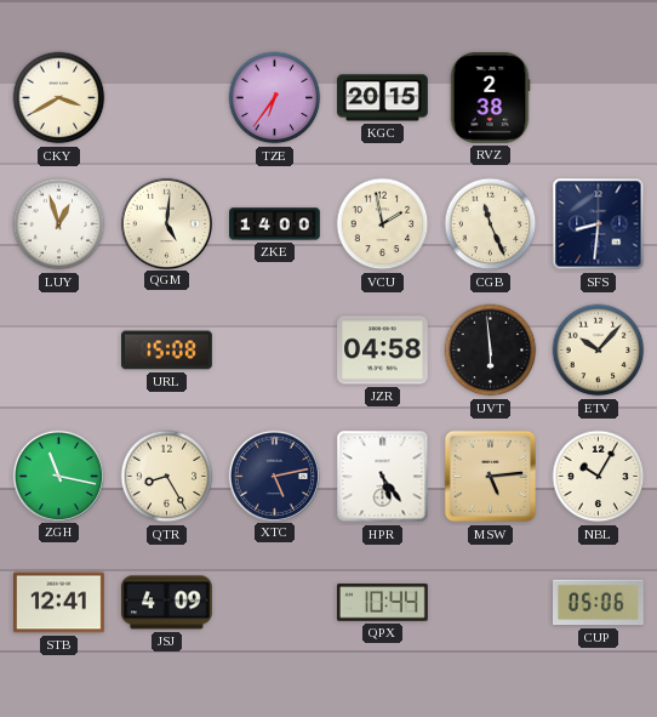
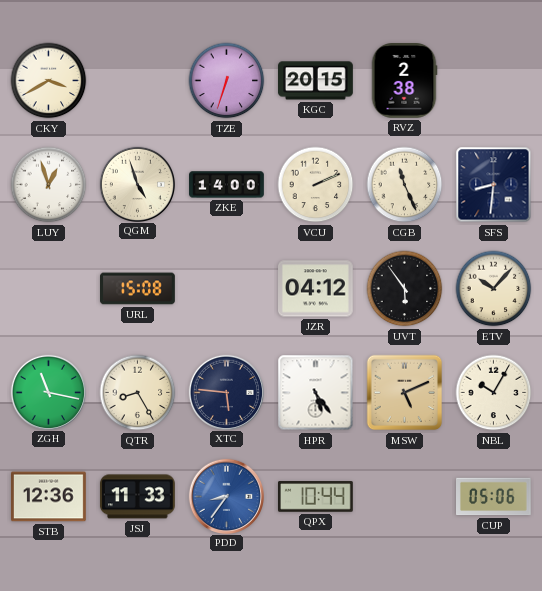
TZE: 6:36 -> 6:33
QGM: 5:01 -> 4:57
VCU: 1:58 -> 2:11
JZR: 04:58 -> 04:12
UVT: 5:59 -> 5:54
XTC: 5:13 -> 5:46
MSW: 5:14 -> 5:11
STB: 12:41 -> 12:36
JSJ: 4:09 -> 11:33
PDD: none -> 8:36
